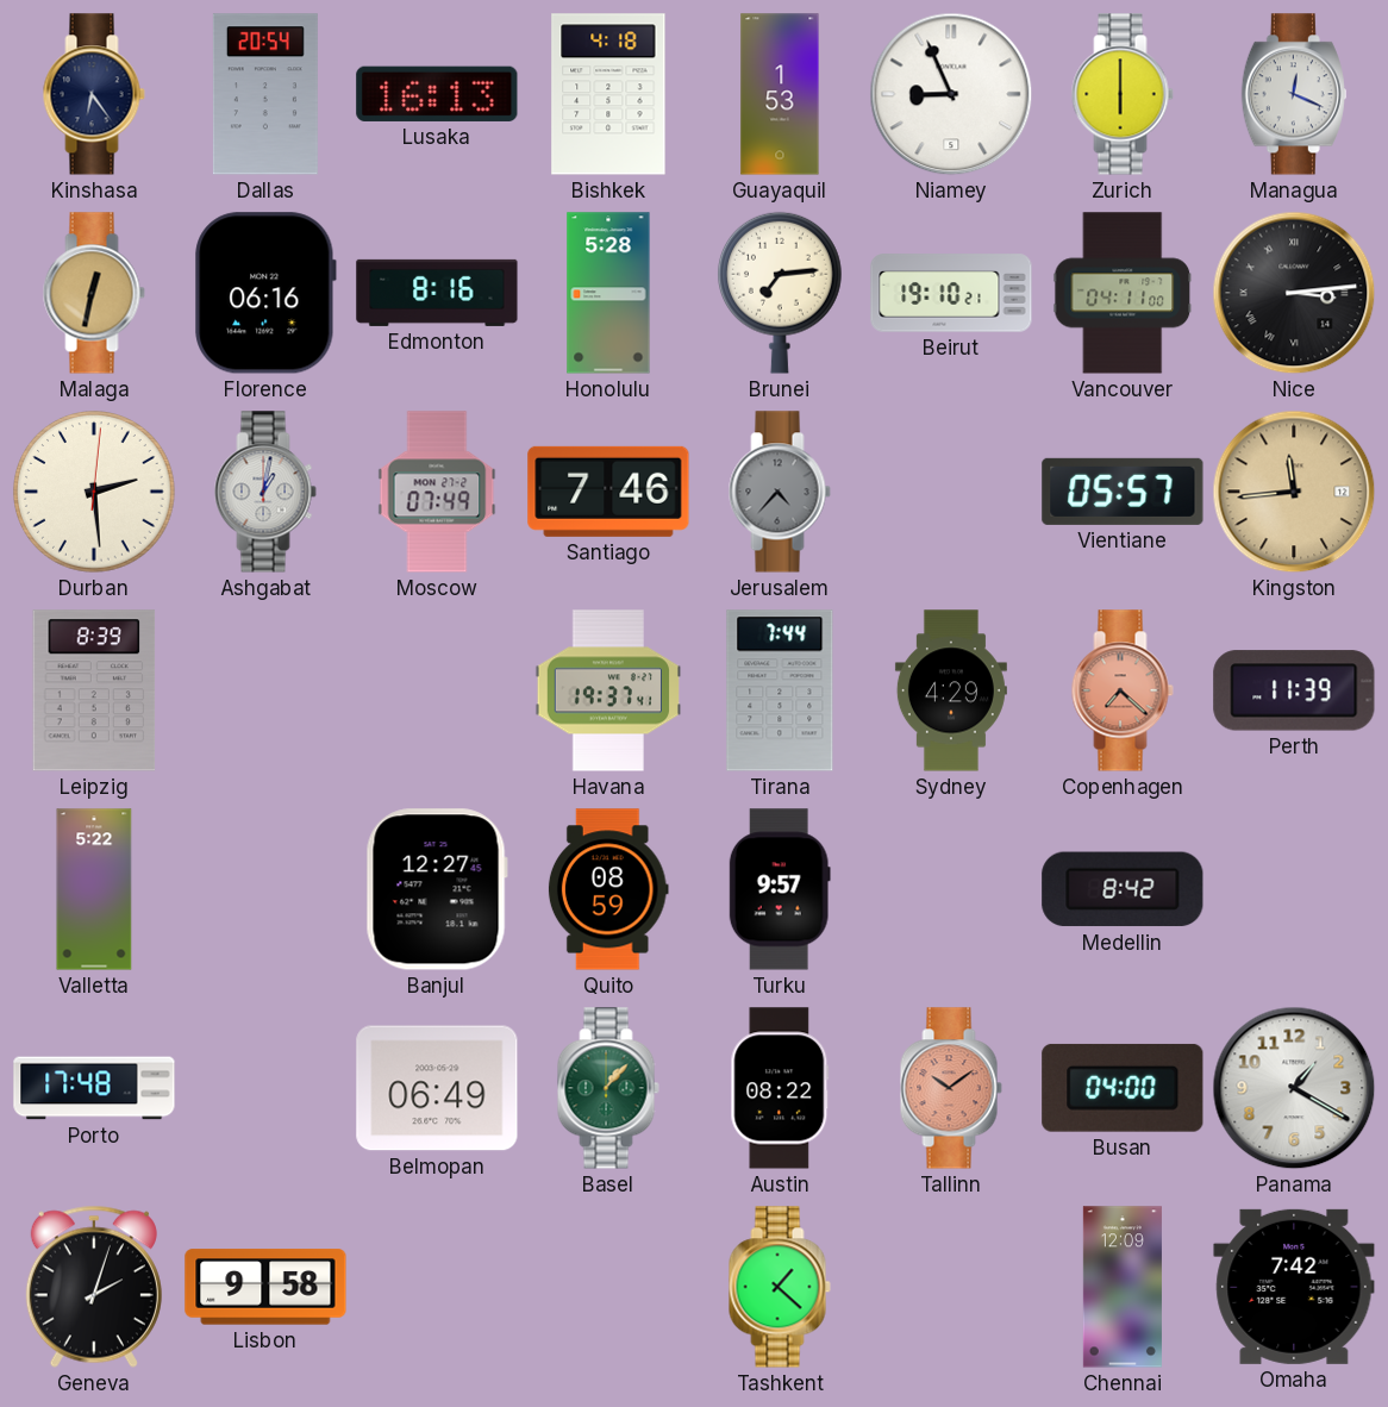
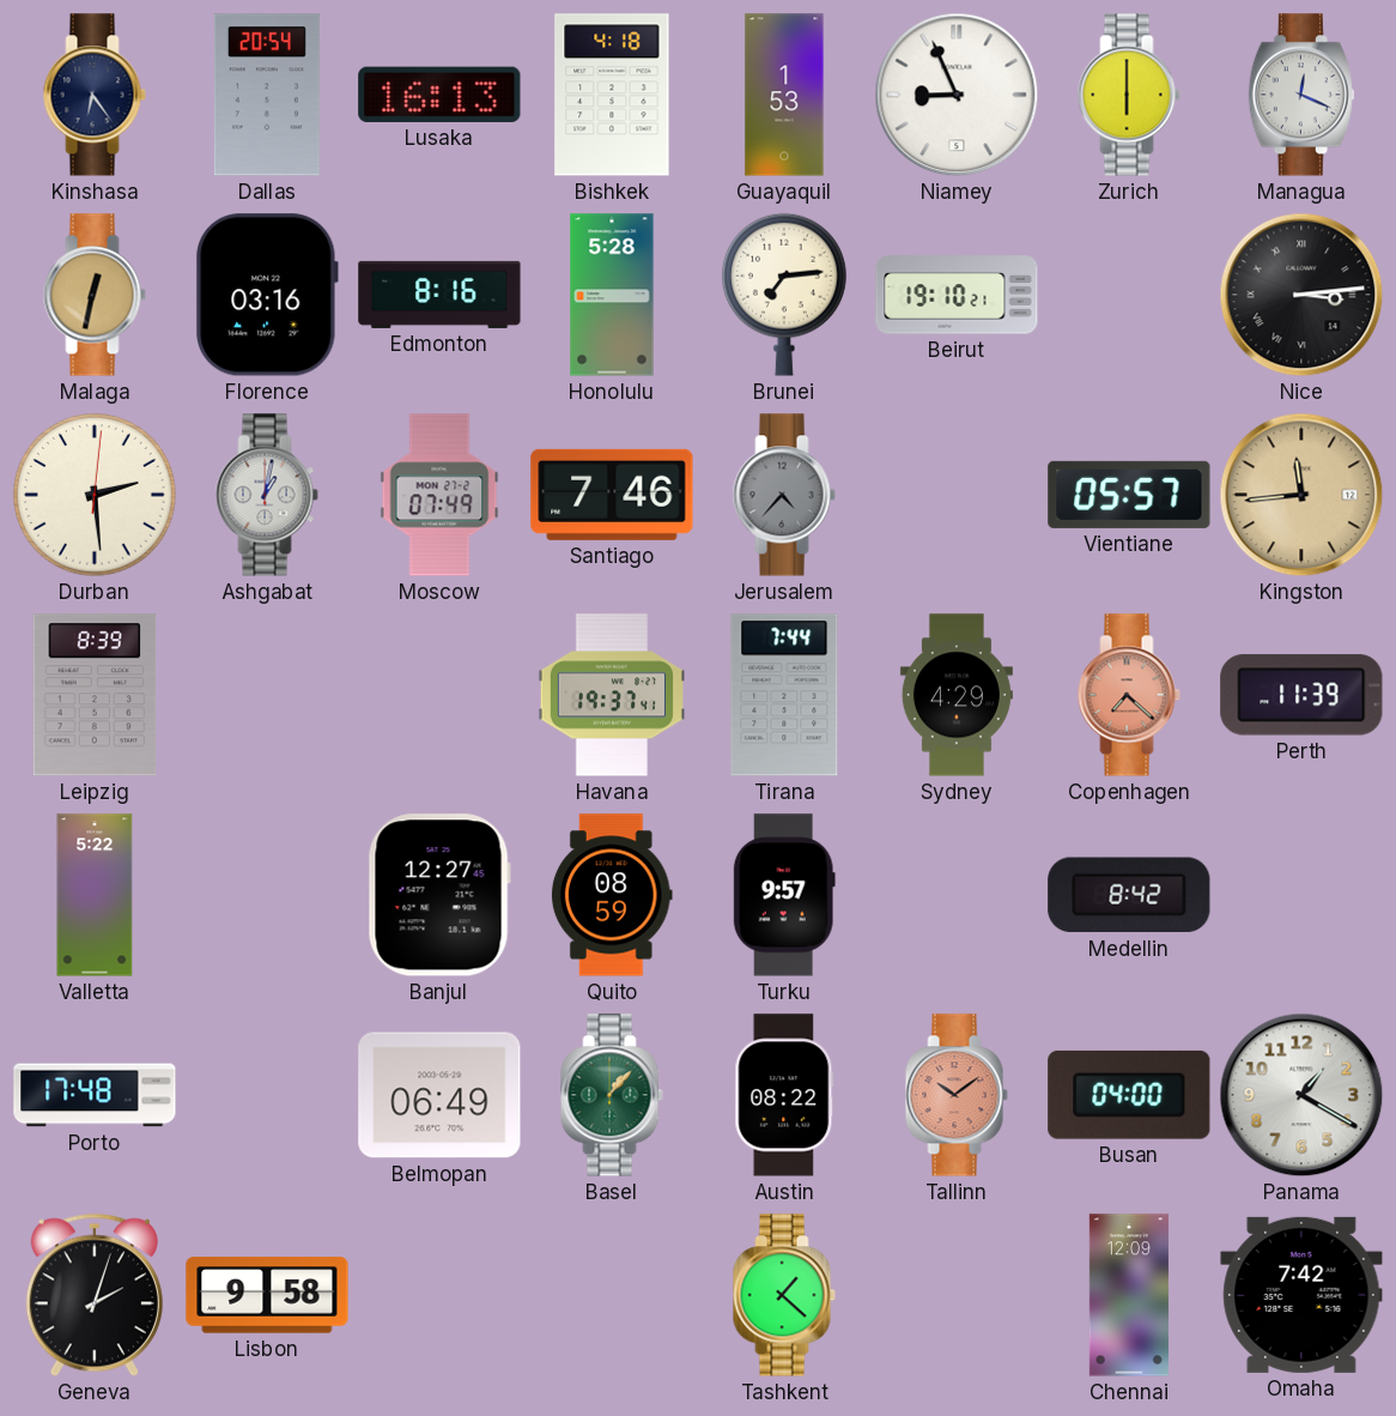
Florence: 06:16 -> 03:16
Vancouver: 04:11 -> none
